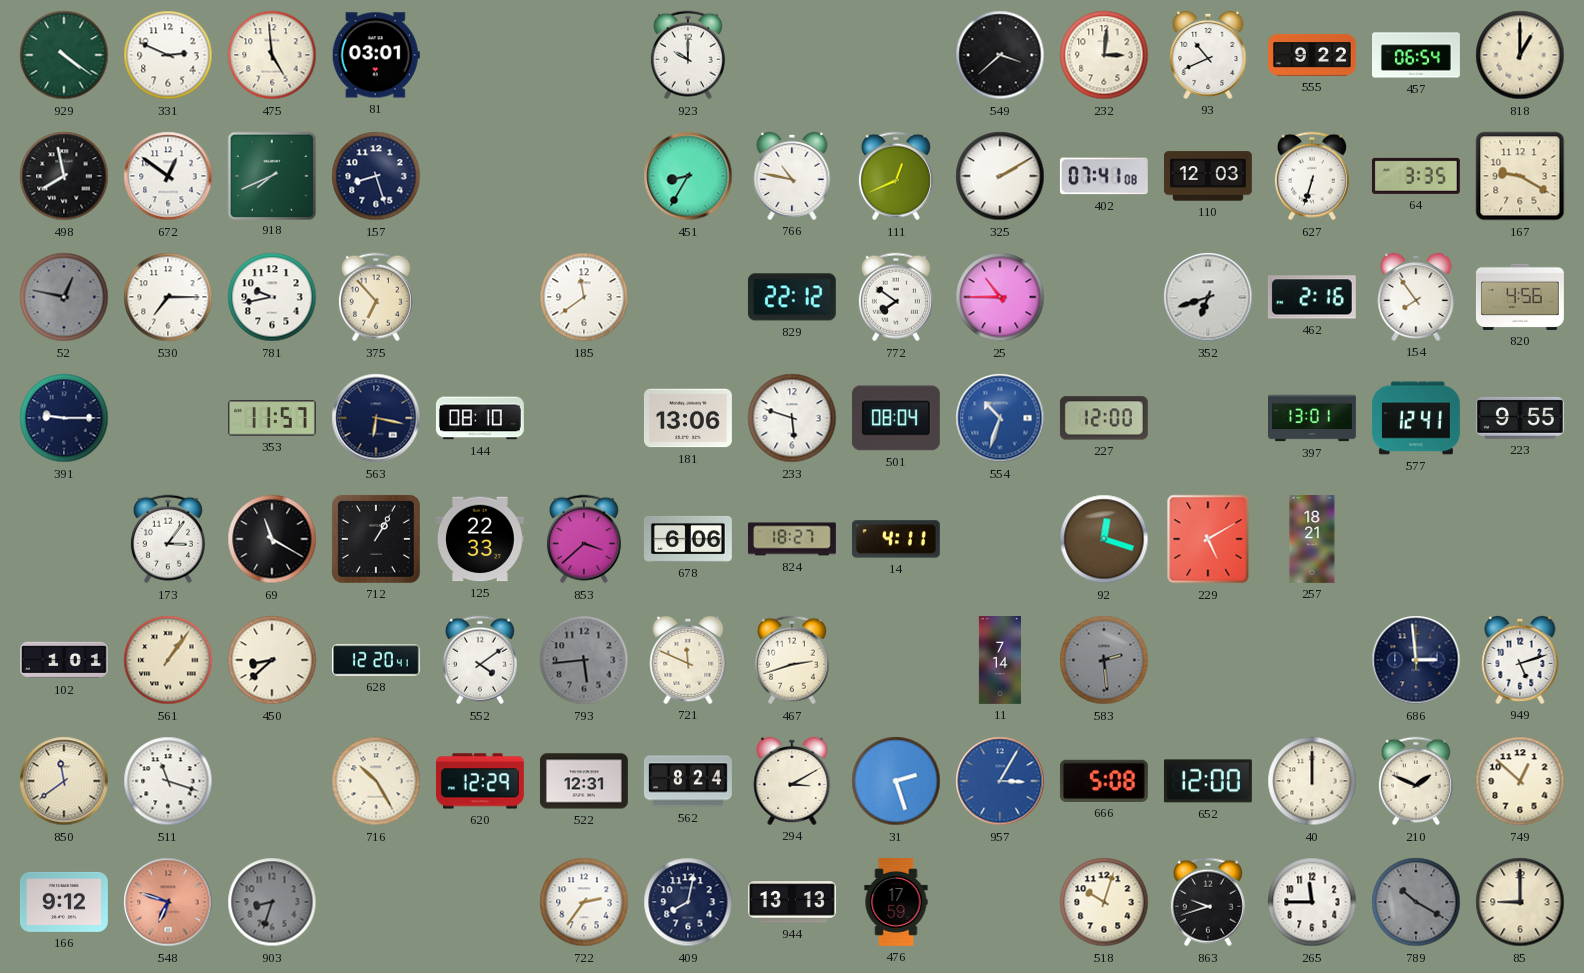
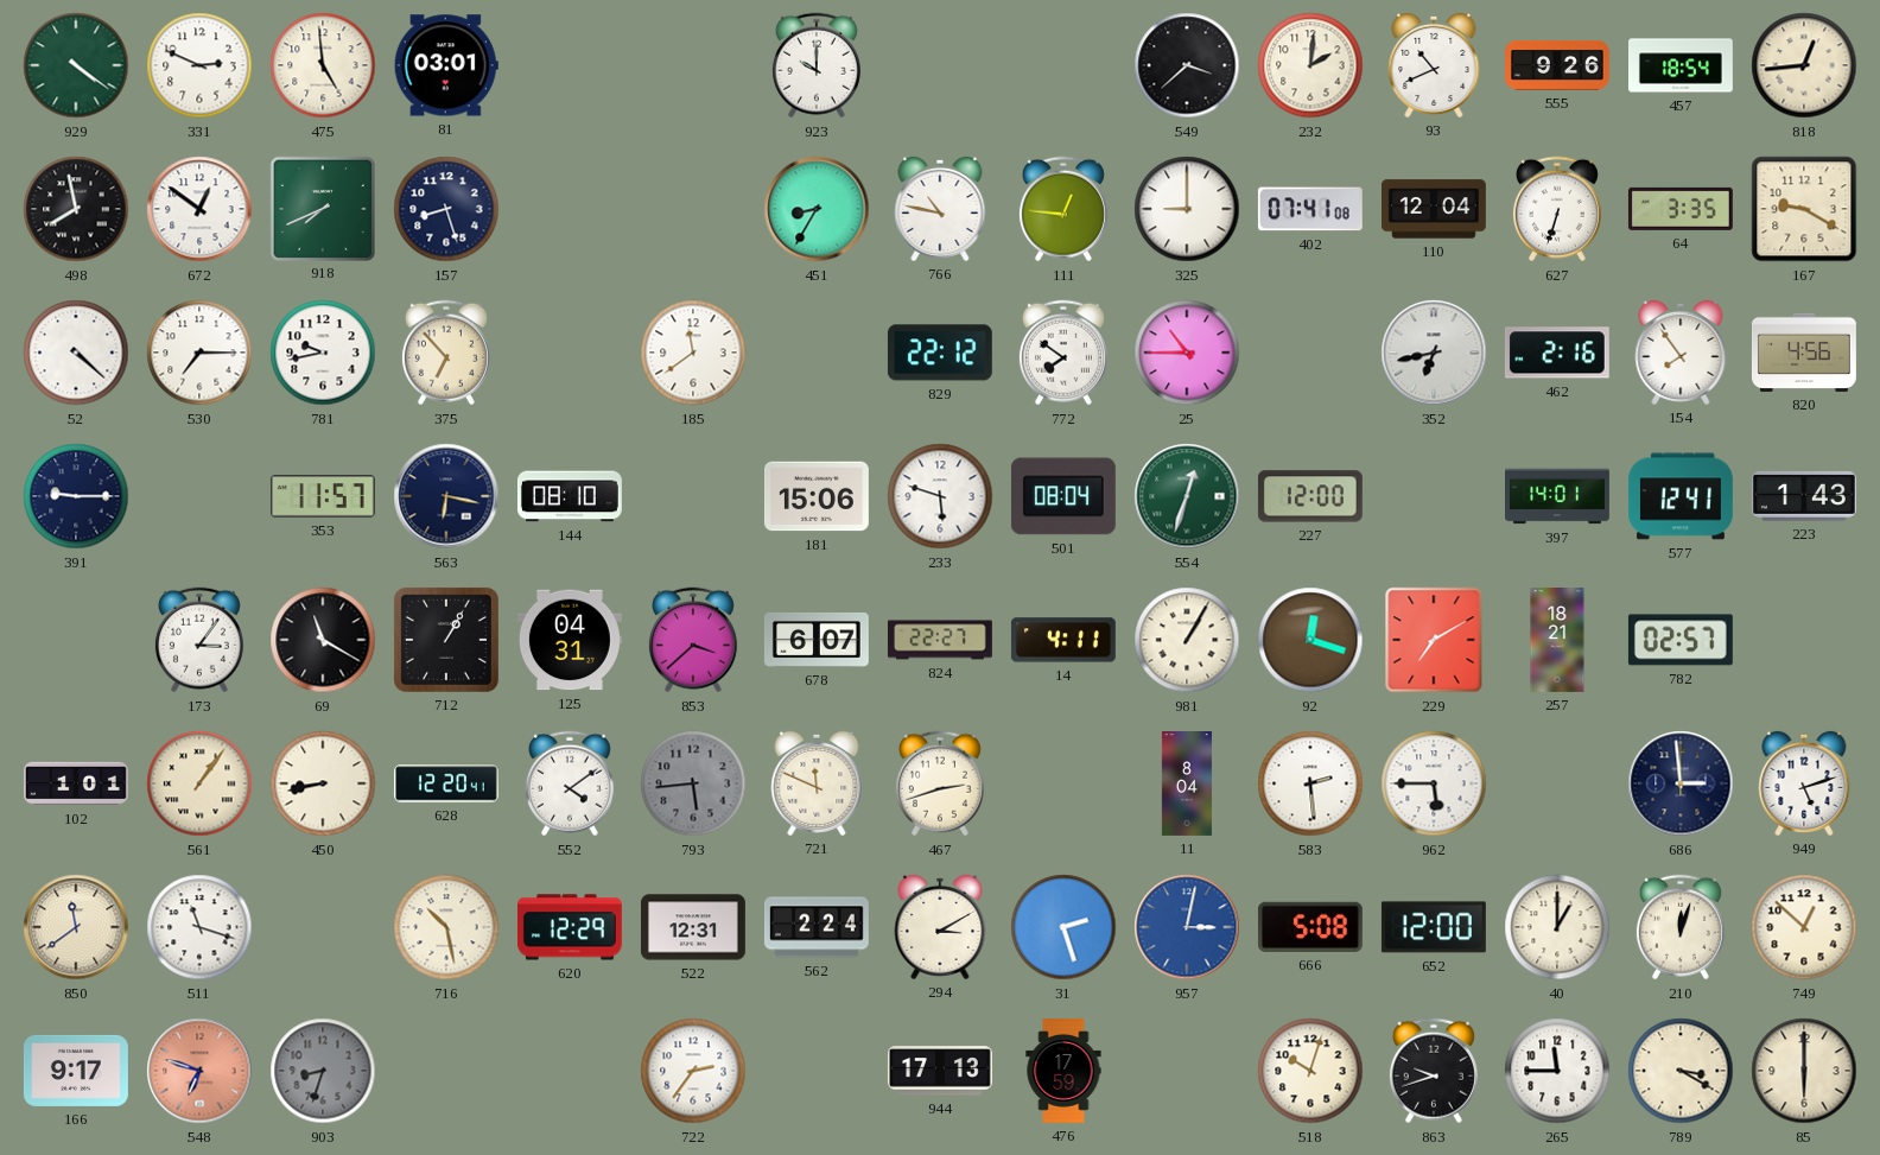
232: 3:01 -> 2:01
555: 9:22 -> 9:26
457: 06:54 -> 18:54
818: 1:00 -> 12:44
111: 12:41 -> 12:46
325: 2:10 -> 9:00
110: 12:03 -> 12:04
52: 12:47 -> 4:22
52 dial: grey -> white
352: 6:42 -> 6:43
181: 13:06 -> 15:06
554: 10:33 -> 12:33
554 dial: blue -> green
397: 13:01 -> 14:01
223: 9:55 -> 1:43
125: 22:33 -> 04:31
678: 6:06 -> 6:07
824: 18:27 -> 22:27
981: none -> 1:05
229: 5:10 -> 7:10
782: none -> 02:57
450: 8:38 -> 8:43
11: 7:14 -> 8:04
583 dial: grey -> white
962: none -> 5:45
716: 10:25 -> 10:28
562: 8:24 -> 2:24
957: 3:05 -> 3:02
40: 12:00 -> 1:00
210: 1:49 -> 12:03
166: 9:12 -> 9:17
409: 8:02 -> none
944: 13:13 -> 17:13
789: 10:20 -> 3:20
789 dial: grey -> cream
85: 9:00 -> 6:00
